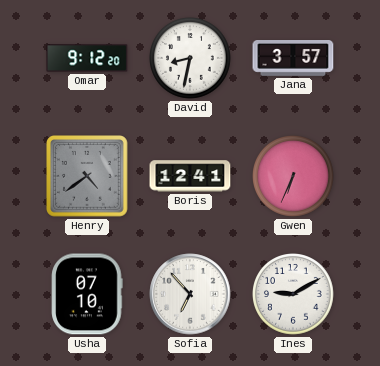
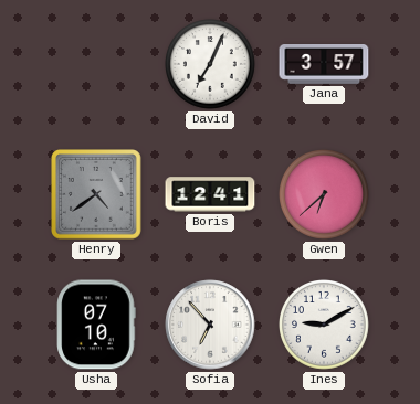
Omar: 9:12 -> none
David: 8:32 -> 7:04
Gwen: 6:34 -> 6:38
